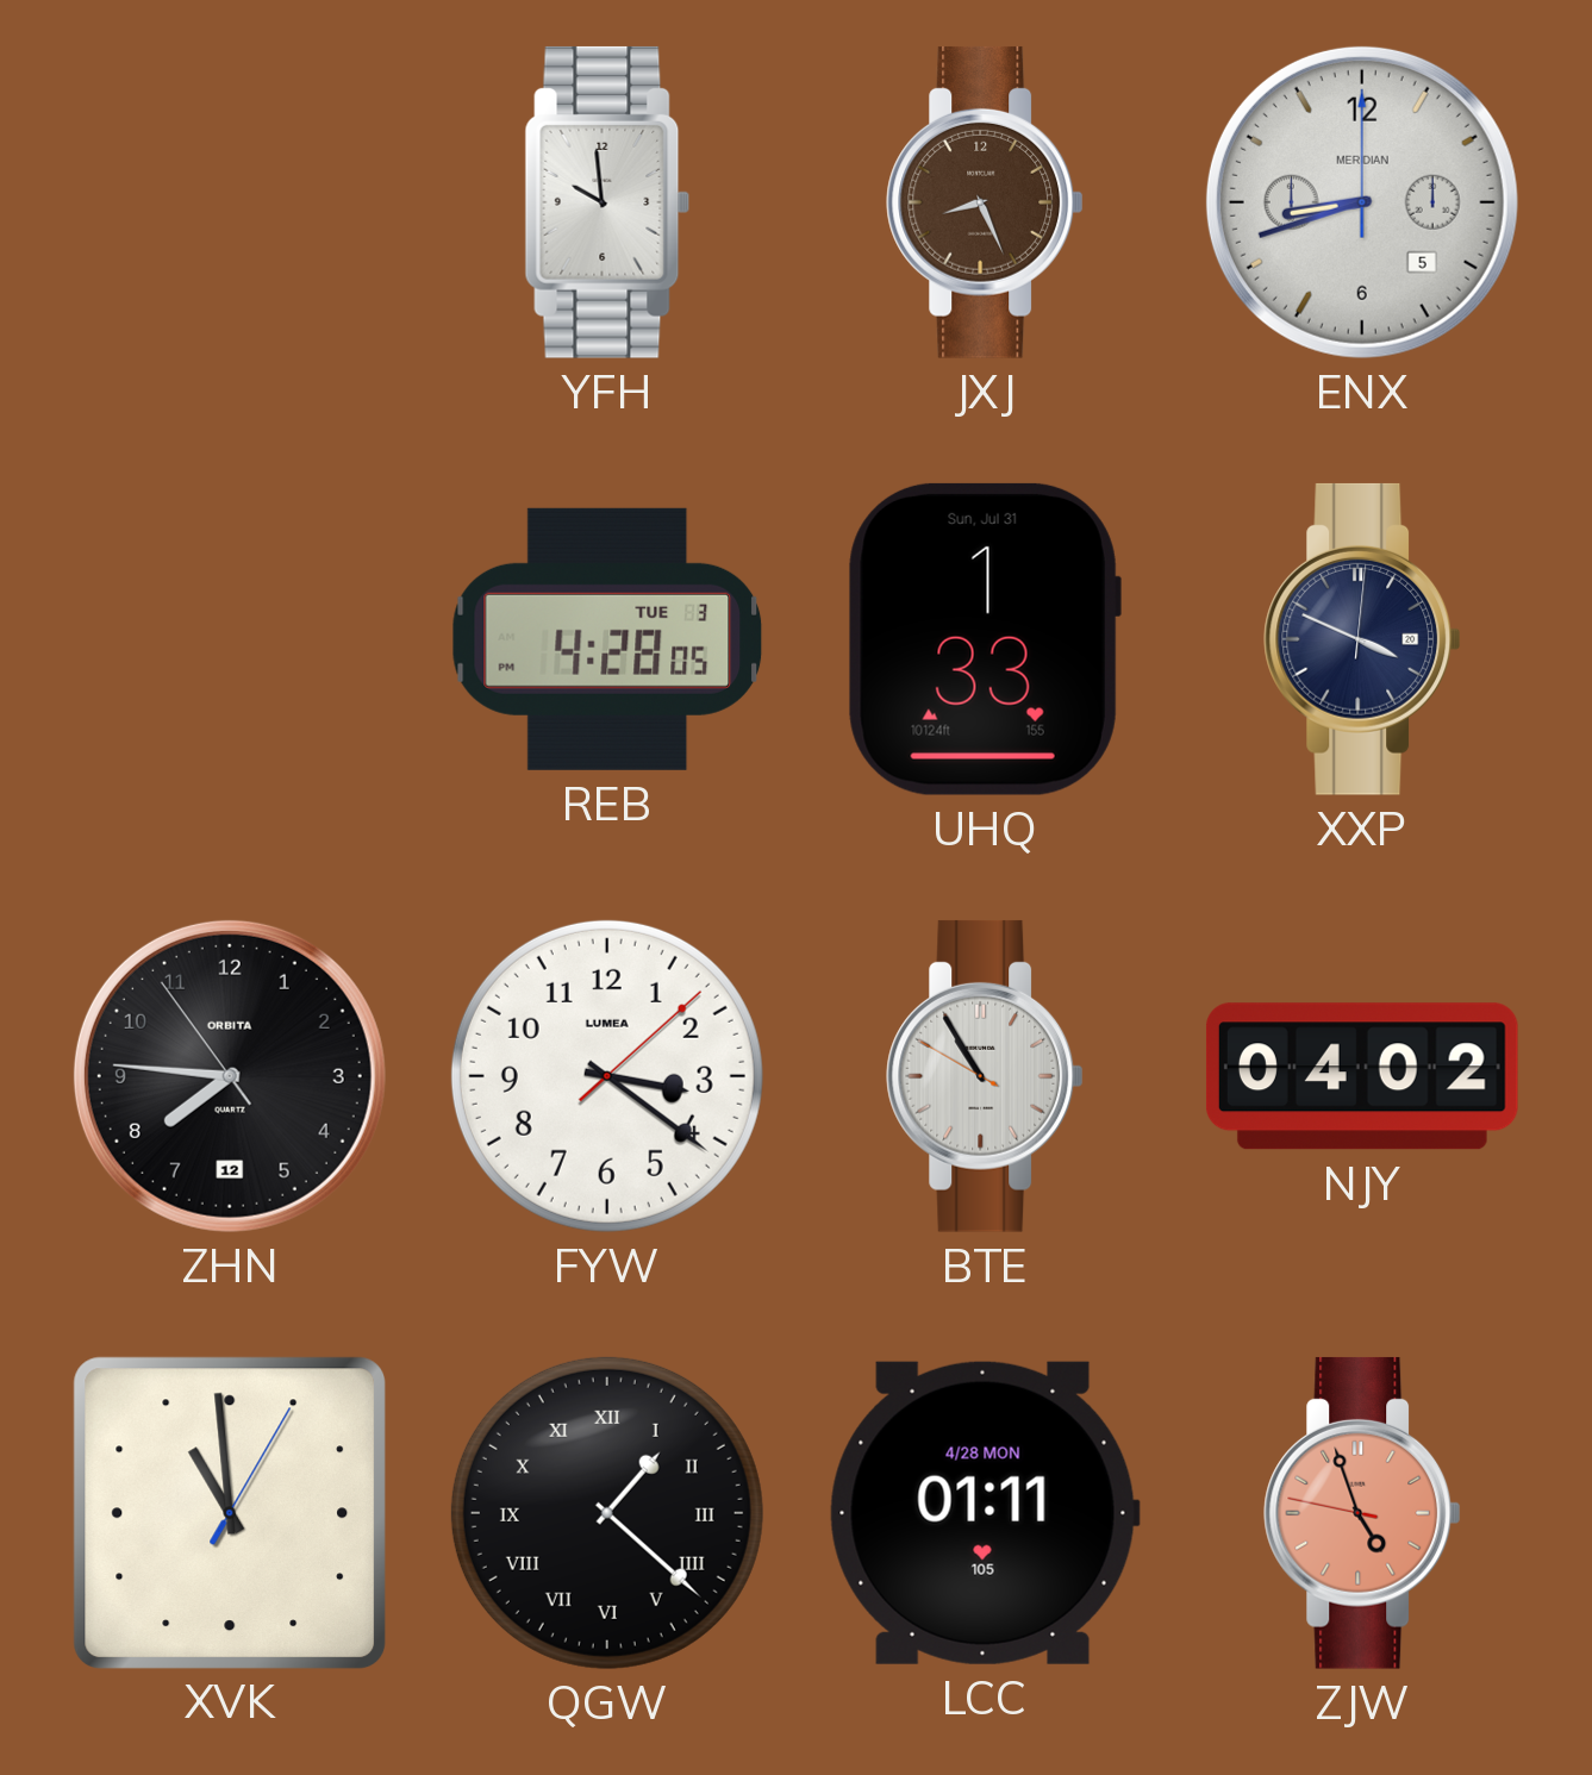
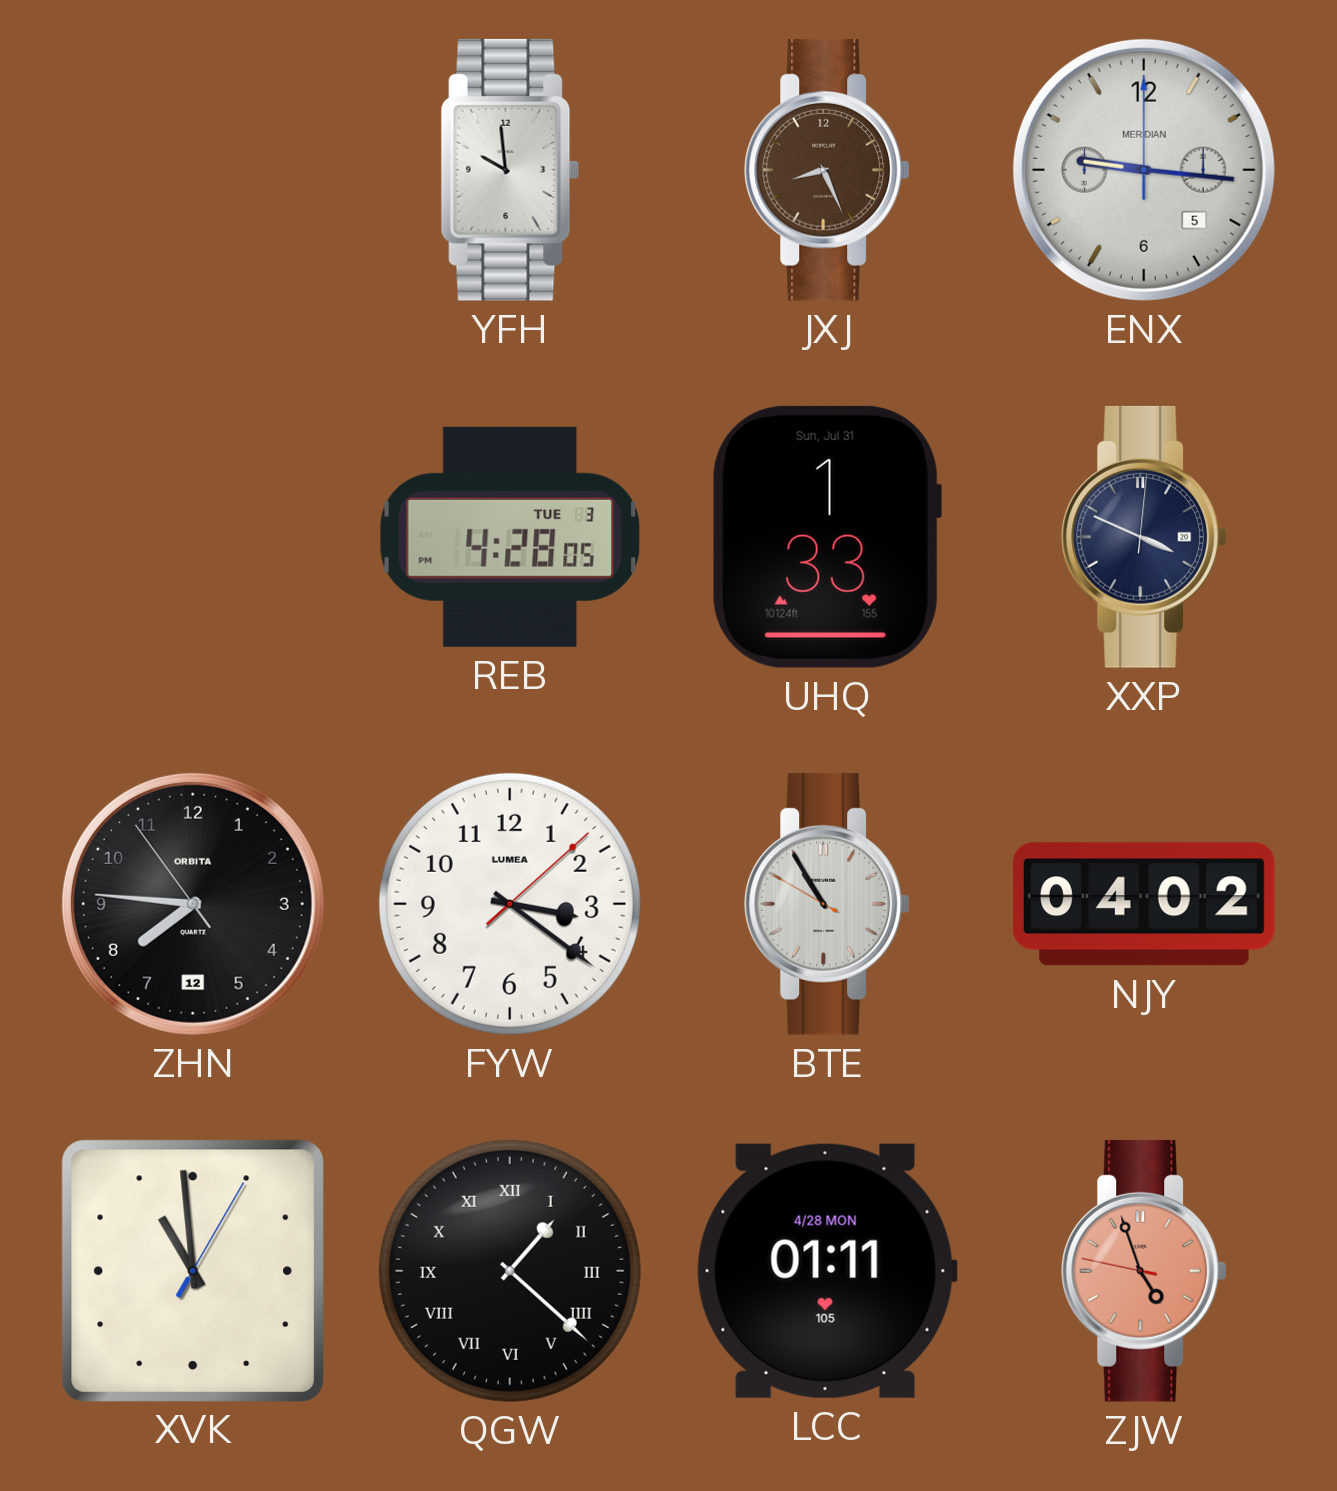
ENX: 8:42 -> 9:16
